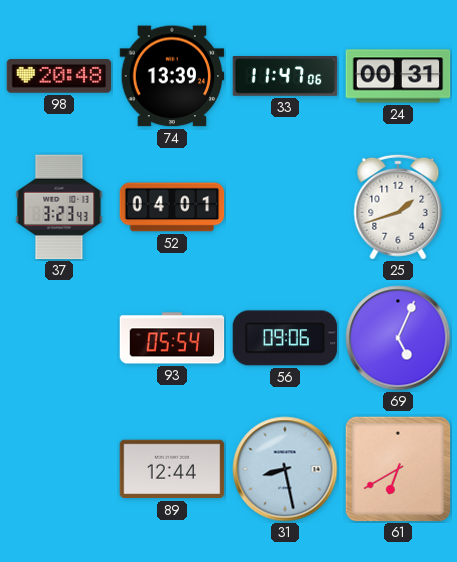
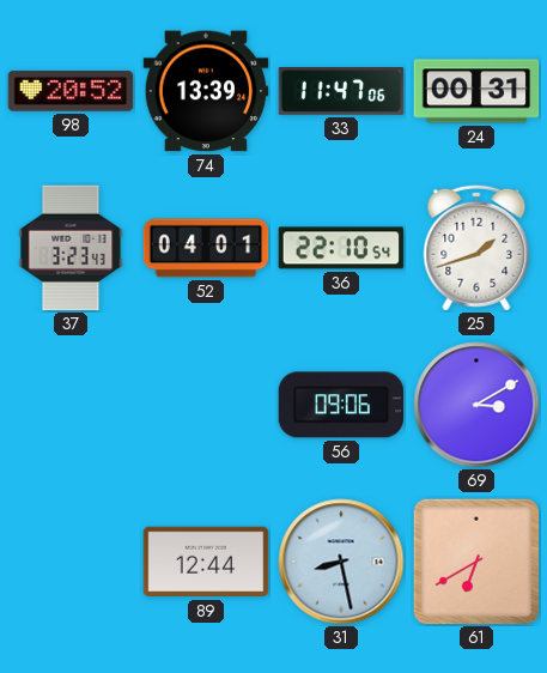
98: 20:48 -> 20:52
36: none -> 22:10
93: 05:54 -> none
69: 5:04 -> 3:10
